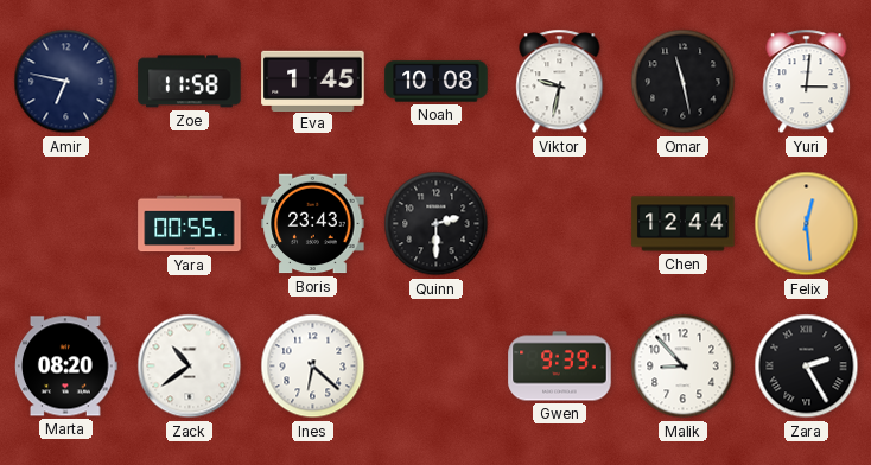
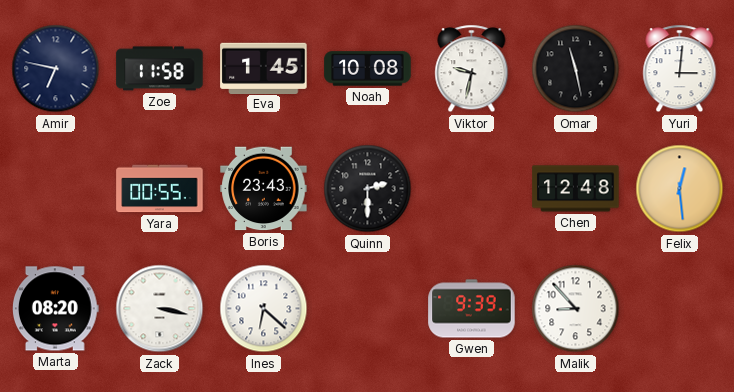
Chen: 12:44 -> 12:48
Zack: 10:39 -> 3:17
Zara: 2:25 -> none
